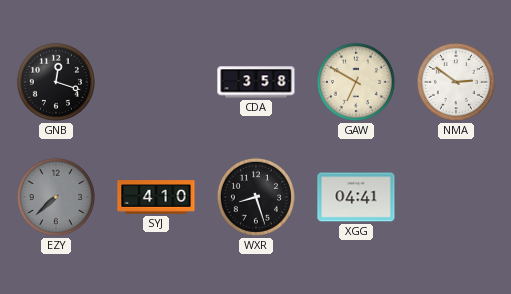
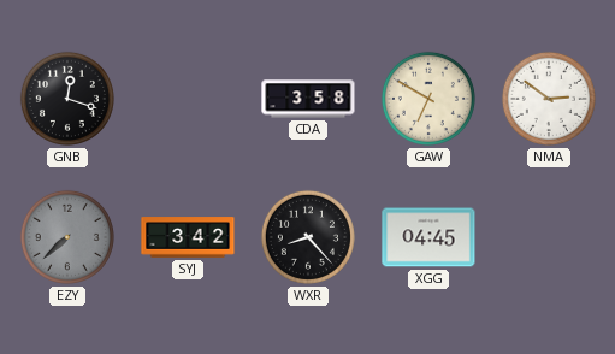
SYJ: 4:10 -> 3:42
WXR: 8:27 -> 8:23
XGG: 04:41 -> 04:45
